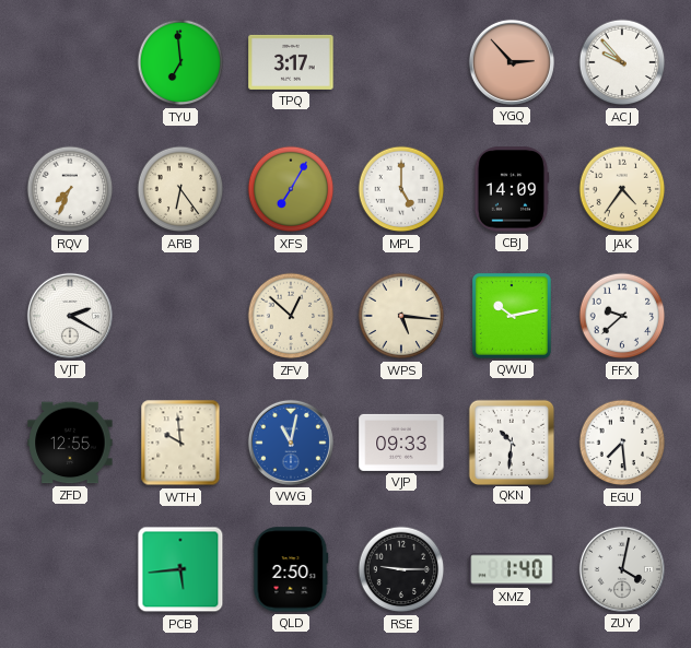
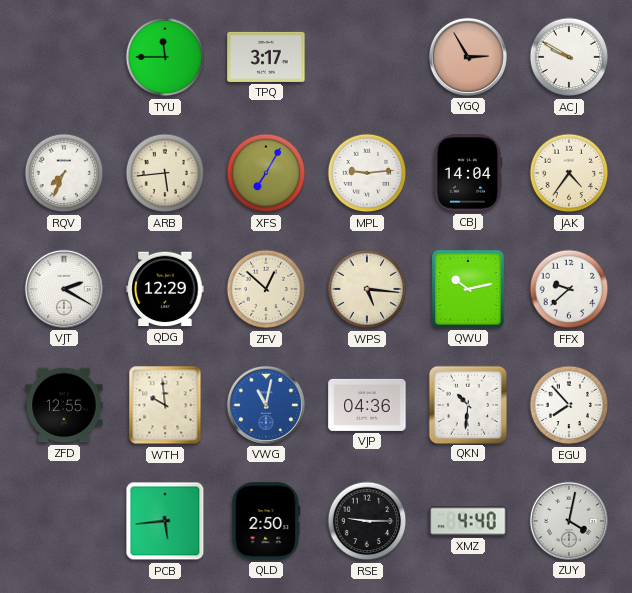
TYU: 6:59 -> 11:45
YGQ: 2:53 -> 2:55
ACJ: 9:53 -> 9:50
ARB: 6:24 -> 5:44
MPL: 5:00 -> 9:14
CBJ: 14:09 -> 14:04
QDG: none -> 12:29
VJP: 09:33 -> 04:36
EGU: 7:29 -> 7:53
XMZ: 1:40 -> 4:40
